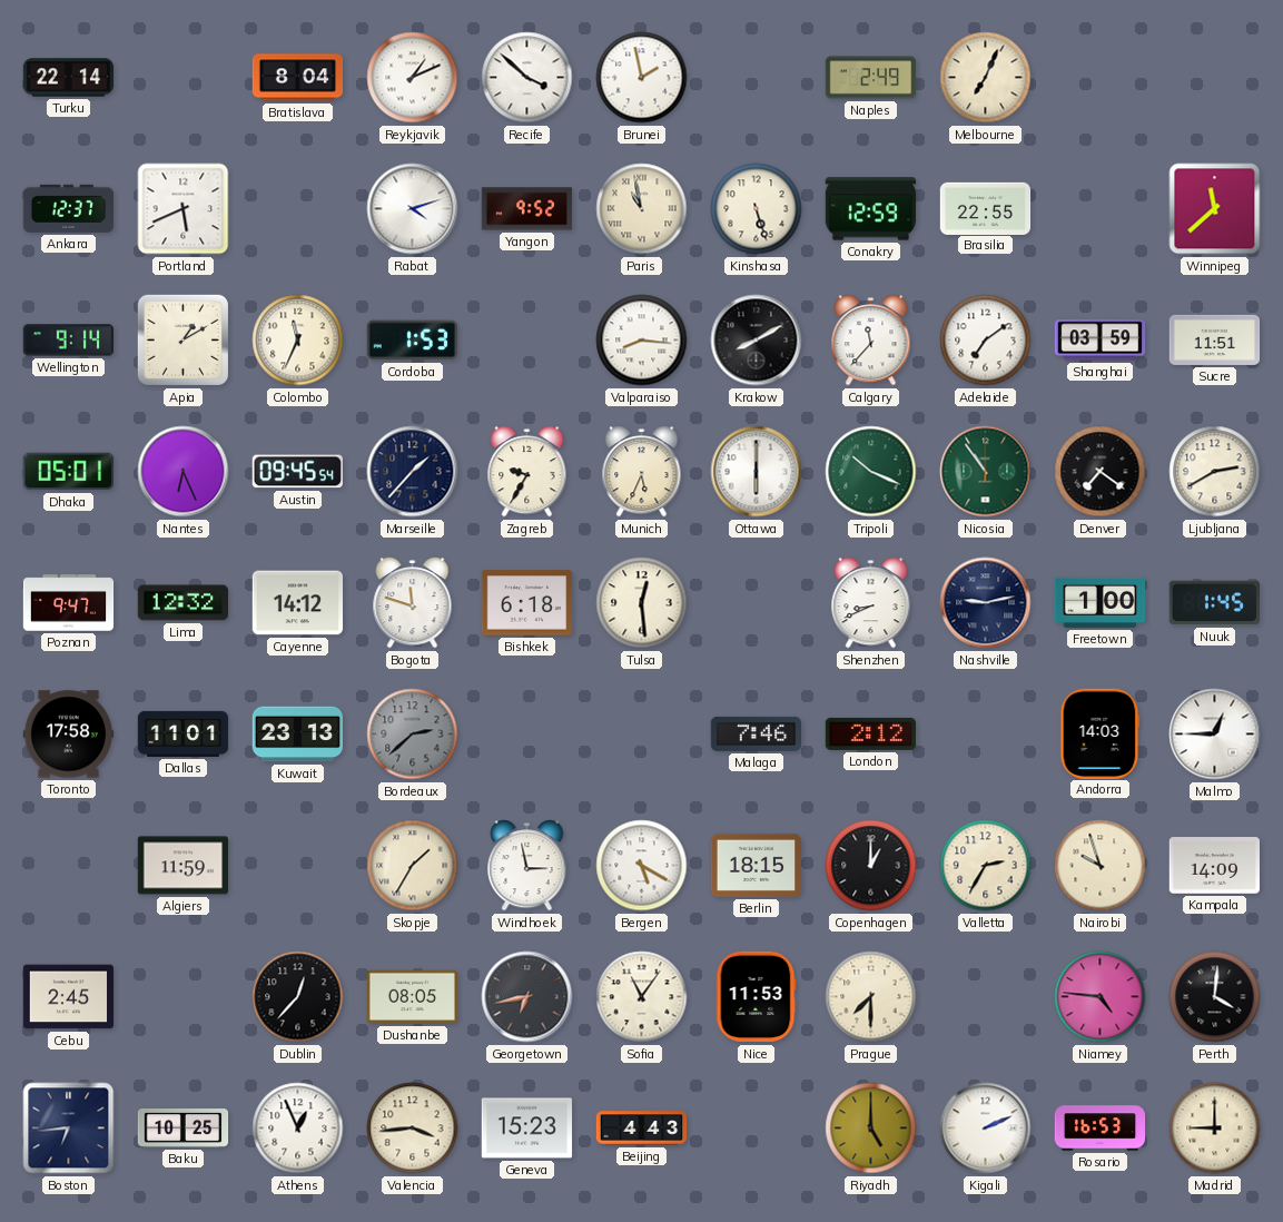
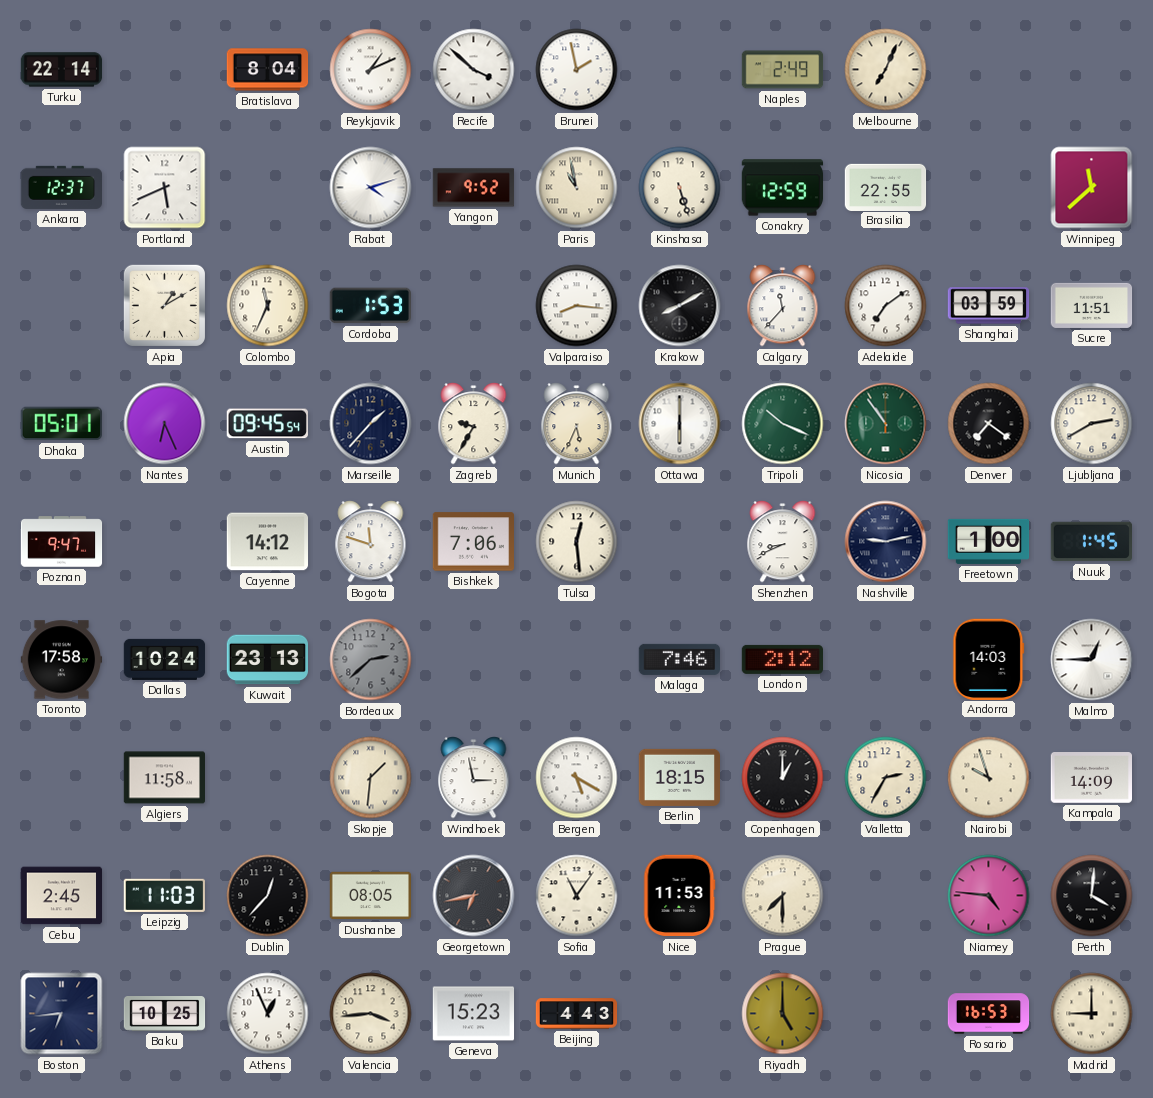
Wellington: 9:14 -> none
Lima: 12:32 -> none
Bishkek: 6:18 -> 7:06
Dallas: 11:01 -> 10:24
Algiers: 11:59 -> 11:58
Skopje: 1:35 -> 1:31
Leipzig: none -> 11:03
Kigali: 2:11 -> none
